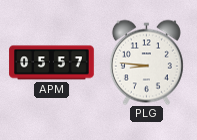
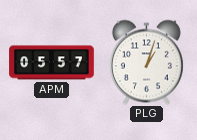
PLG: 8:46 -> 1:03
